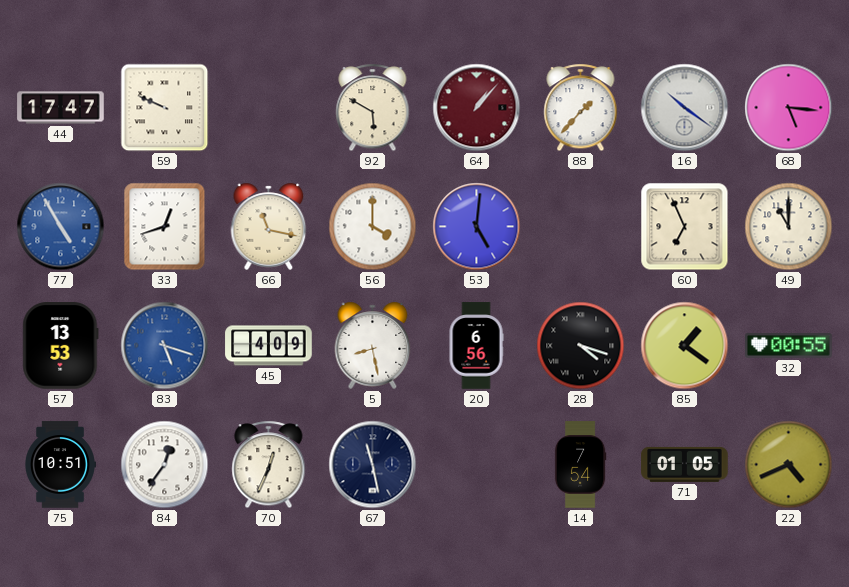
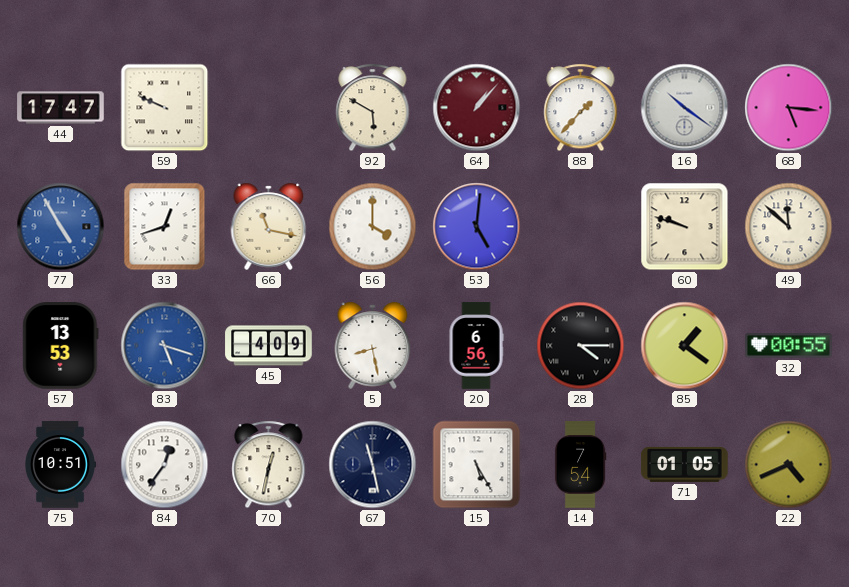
60: 6:56 -> 9:48
49: 11:00 -> 11:52
28: 4:18 -> 4:15
70: 12:34 -> 12:32
15: none -> 5:25
